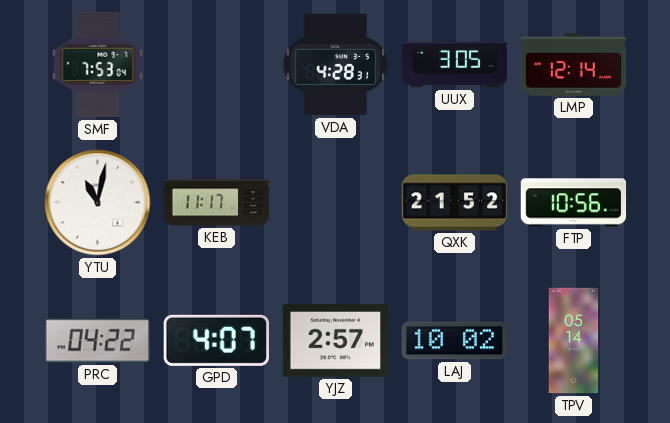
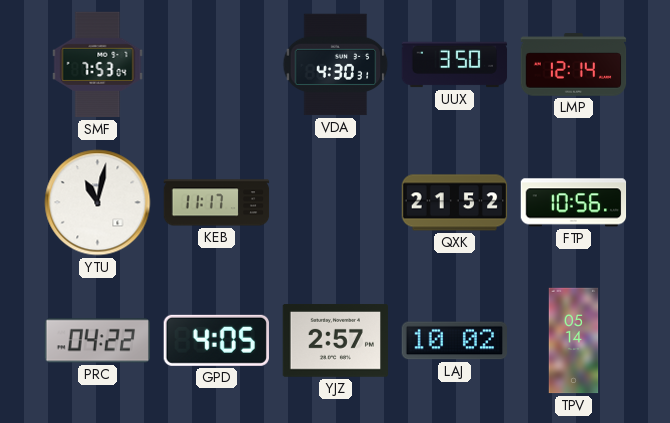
VDA: 4:28 -> 4:30
UUX: 3:05 -> 3:50
GPD: 4:07 -> 4:05
